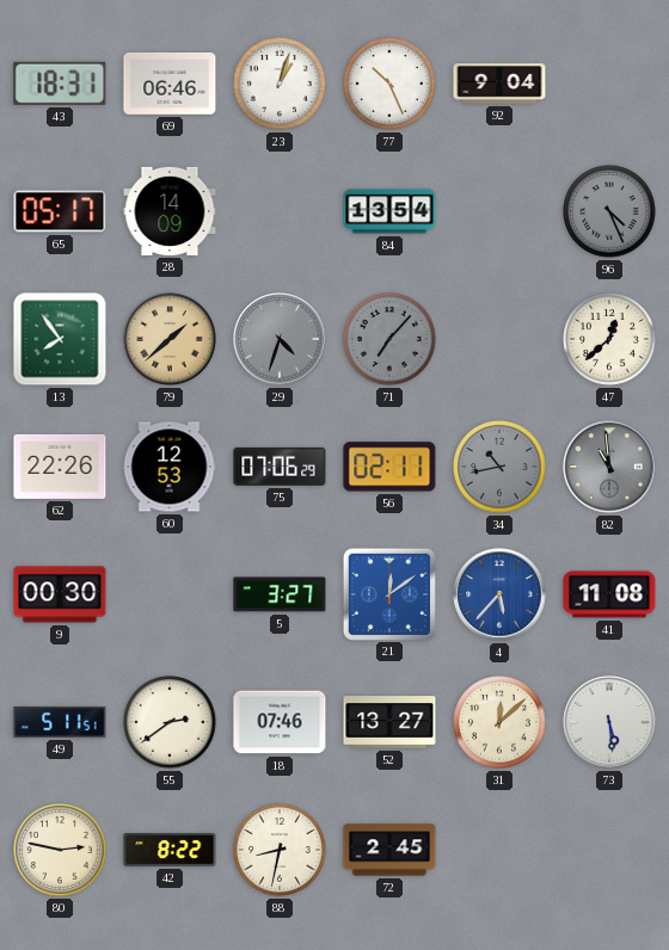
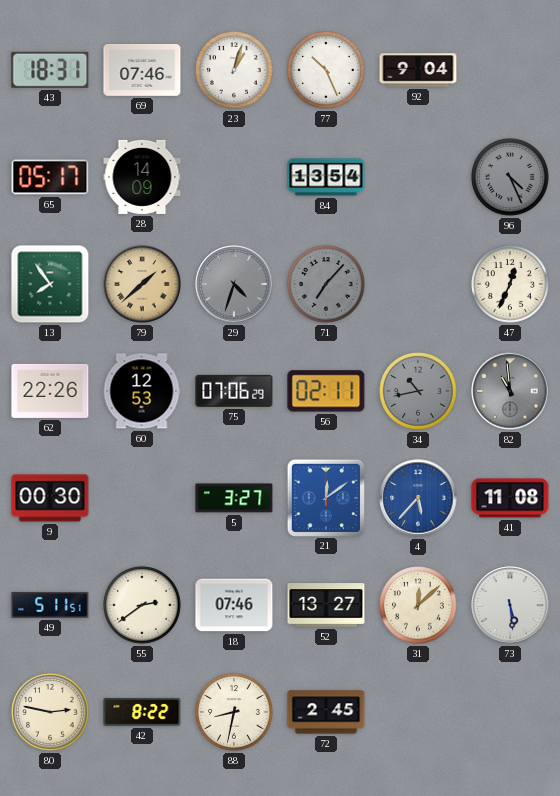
69: 06:46 -> 07:46
47: 12:38 -> 12:34
